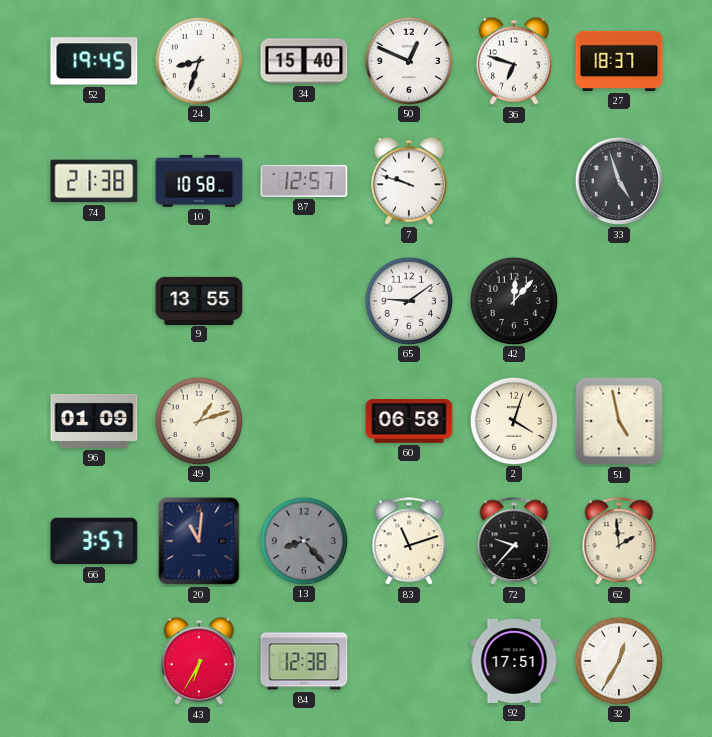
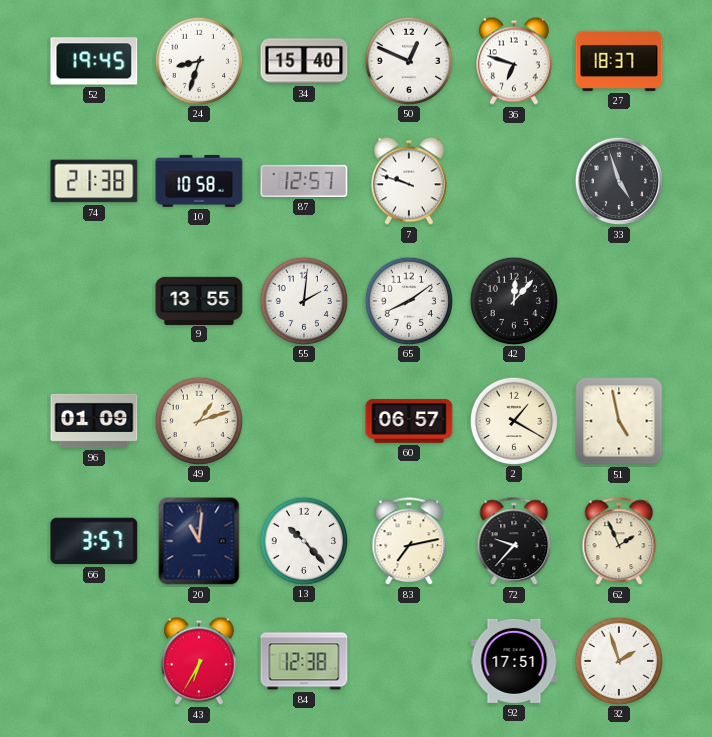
55: none -> 2:01
65: 9:09 -> 8:09
60: 06:58 -> 06:57
2: 4:03 -> 1:20
13: 8:23 -> 10:23
13 dial: grey -> white
83: 11:12 -> 7:13
62: 1:59 -> 1:56
32: 12:35 -> 1:57
